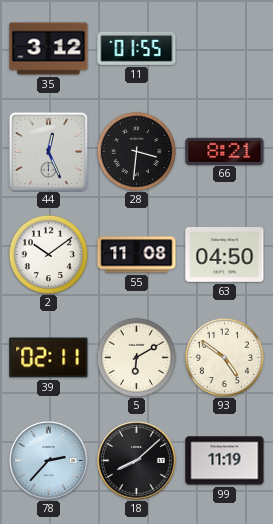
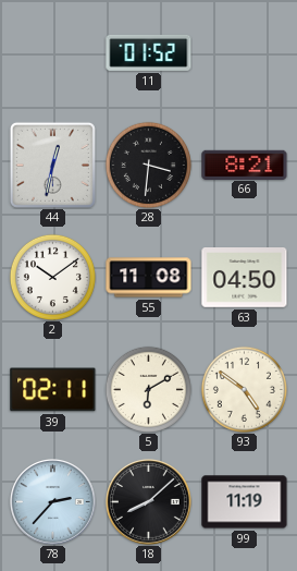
35: 3:12 -> none
11: 01:55 -> 01:52
44: 12:26 -> 12:32
